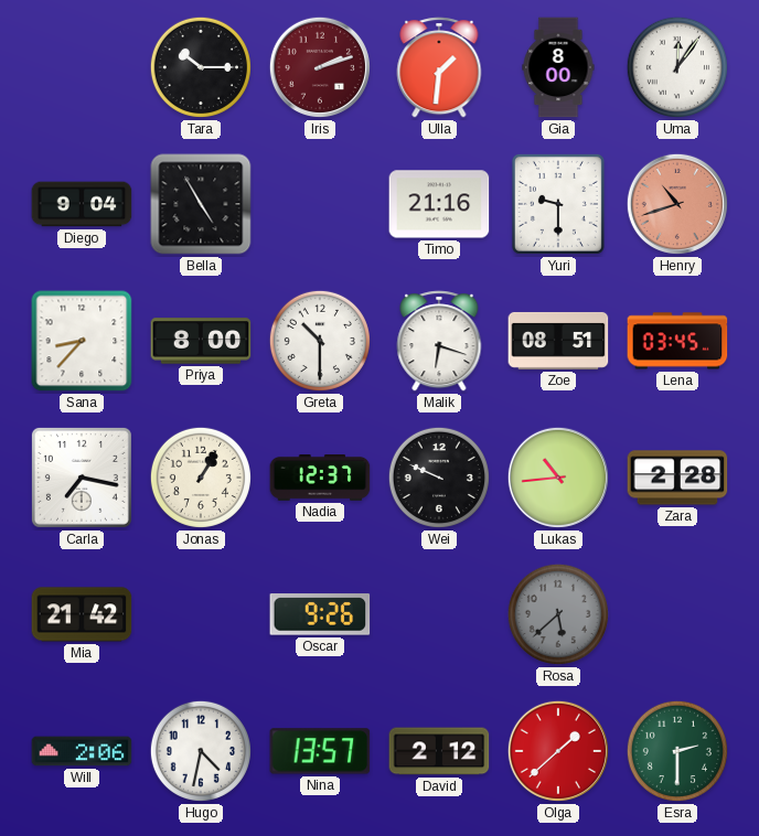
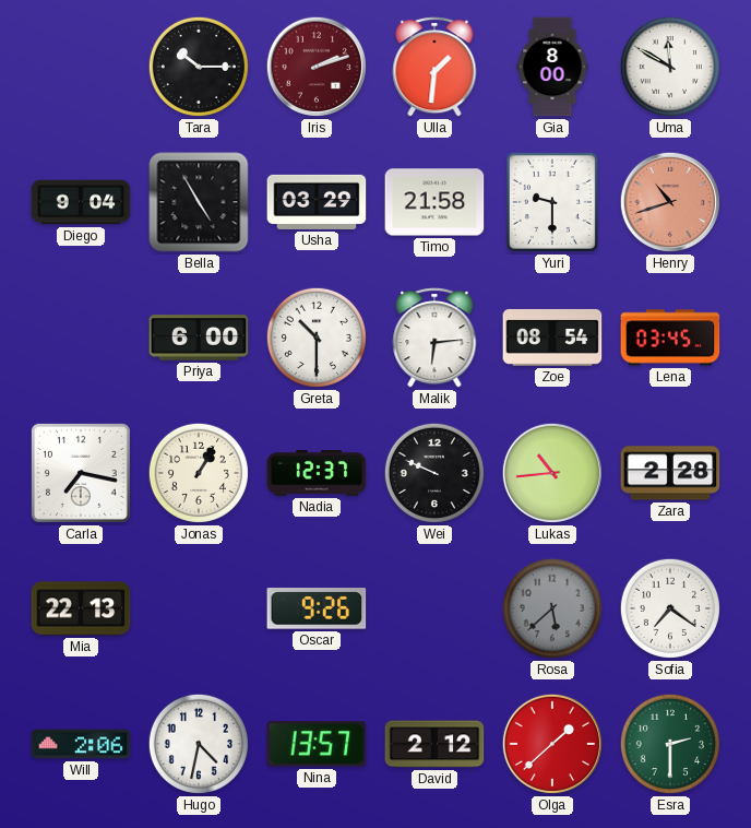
Uma: 12:06 -> 11:50
Usha: none -> 03:29
Timo: 21:16 -> 21:58
Sana: 8:37 -> none
Priya: 8:00 -> 6:00
Malik: 6:18 -> 6:14
Zoe: 08:51 -> 08:54
Mia: 21:42 -> 22:13
Sofia: none -> 7:21
